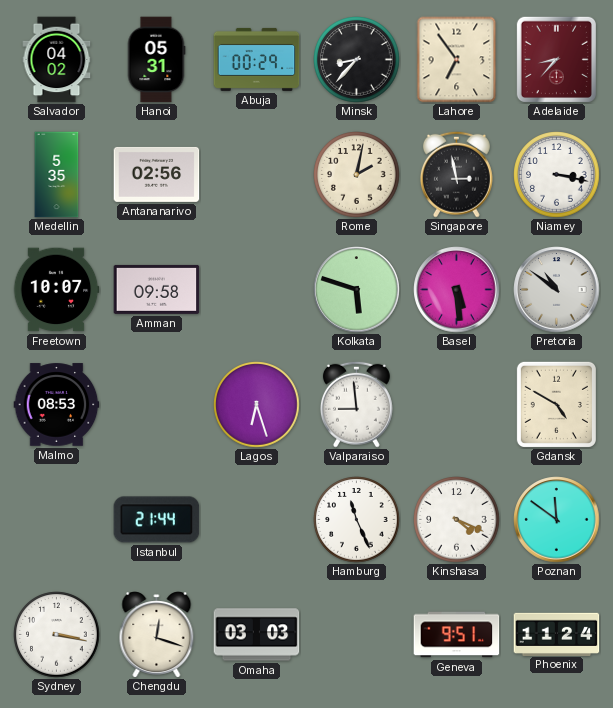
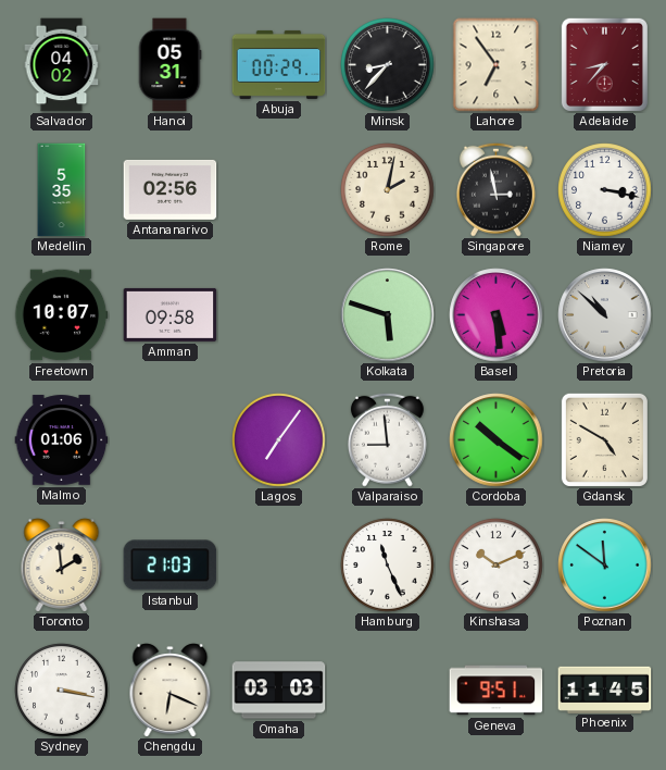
Pretoria: 10:51 -> 10:52
Malmo: 08:53 -> 01:06
Lagos: 6:27 -> 7:06
Cordoba: none -> 10:21
Toronto: none -> 1:59
Istanbul: 21:44 -> 21:03
Kinshasa: 4:19 -> 10:11
Chengdu: 12:18 -> 6:19
Phoenix: 11:24 -> 11:45
